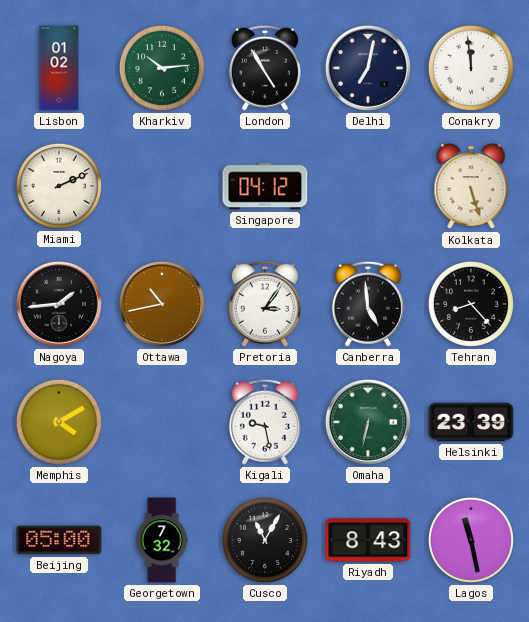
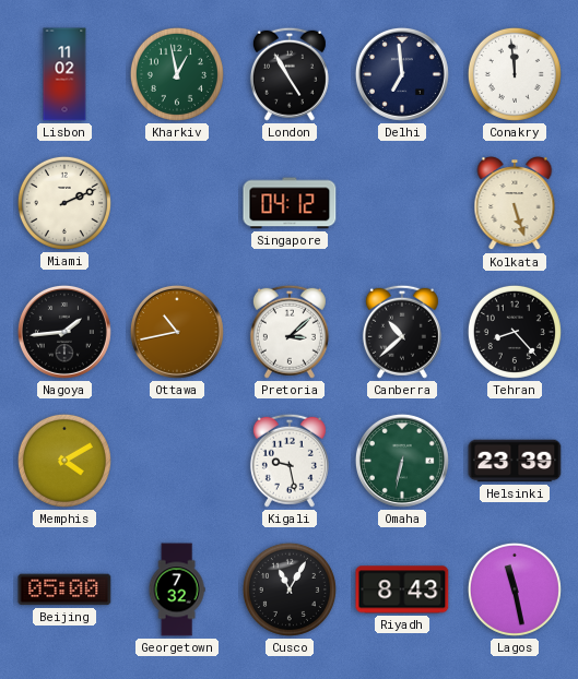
Lisbon: 01:02 -> 11:02
Kharkiv: 10:14 -> 12:58
Delhi: 7:02 -> 6:59
Pretoria: 3:06 -> 3:08
Canberra: 4:59 -> 10:38
